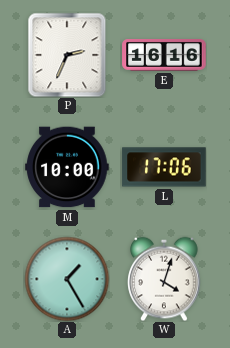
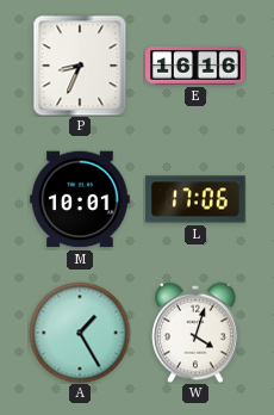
P: 2:34 -> 8:34
M: 10:00 -> 10:01
